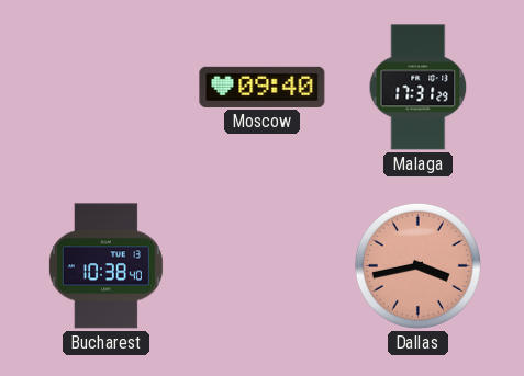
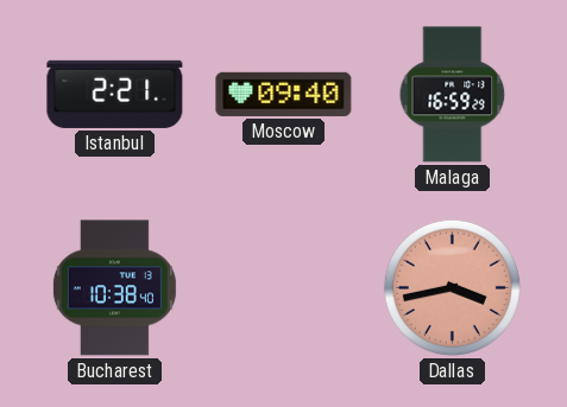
Istanbul: none -> 2:21
Malaga: 17:31 -> 16:59
